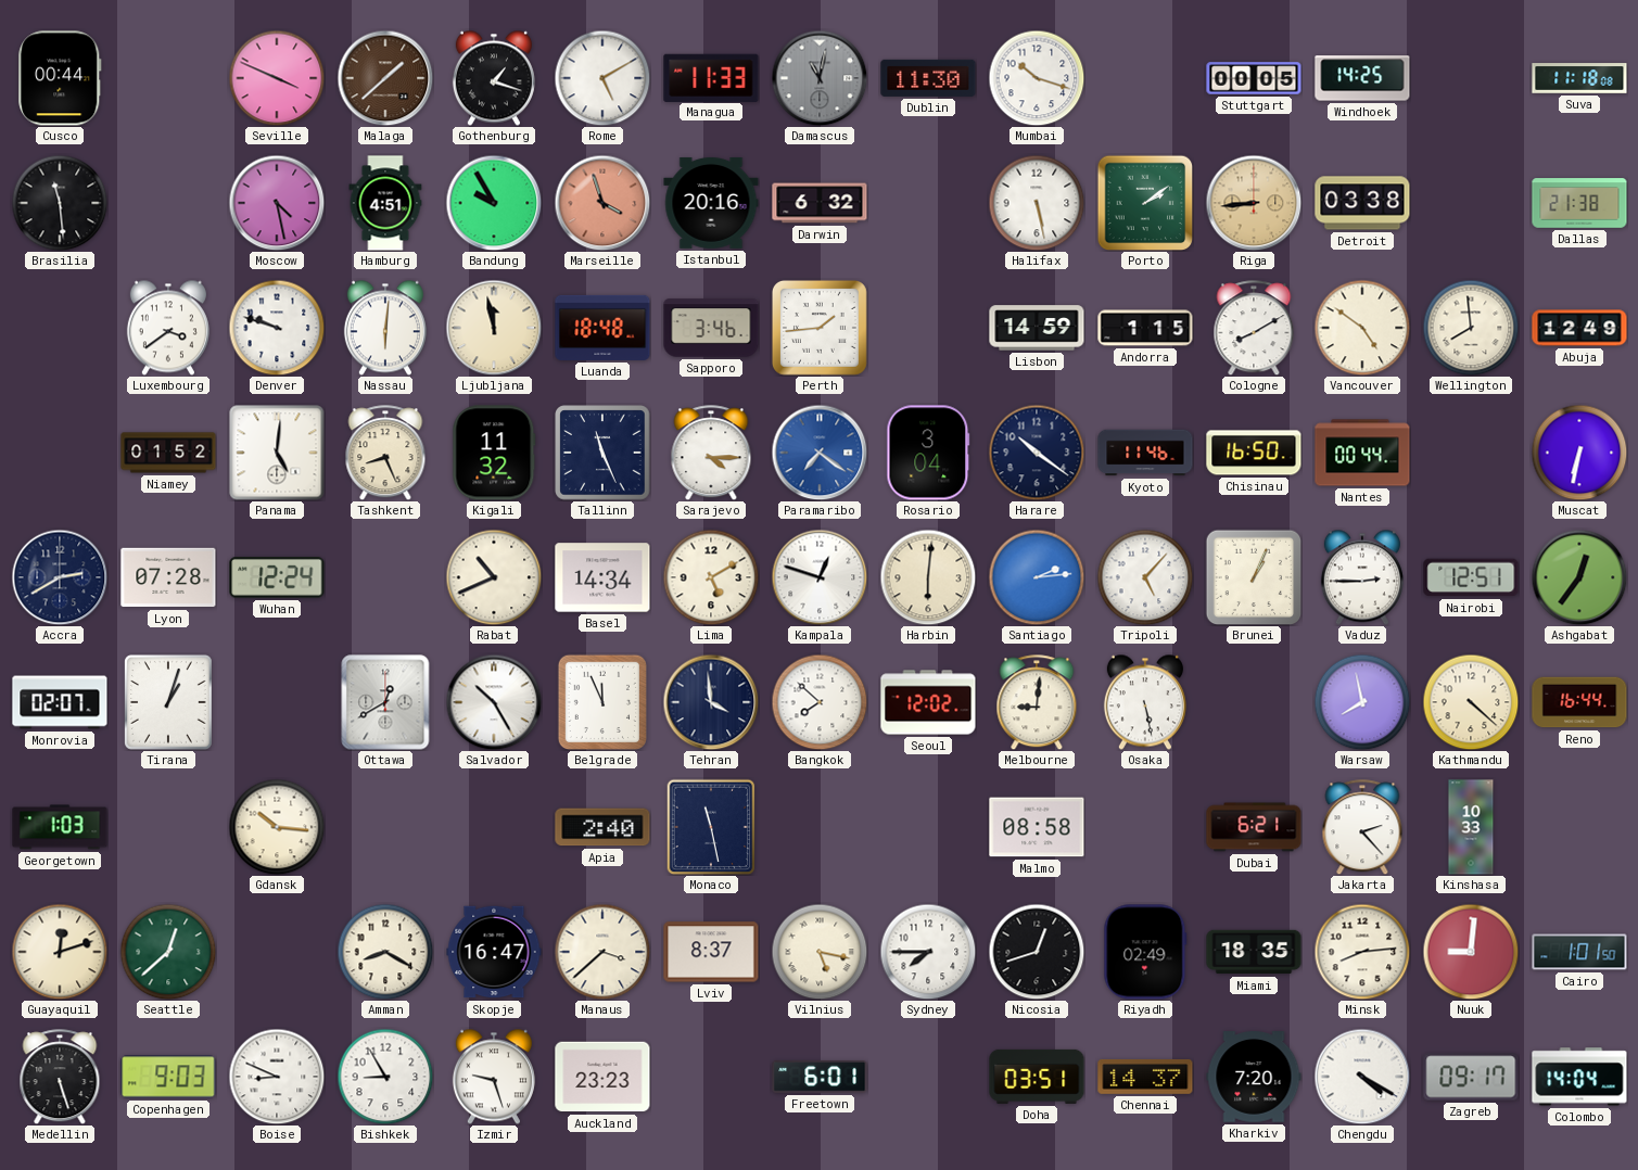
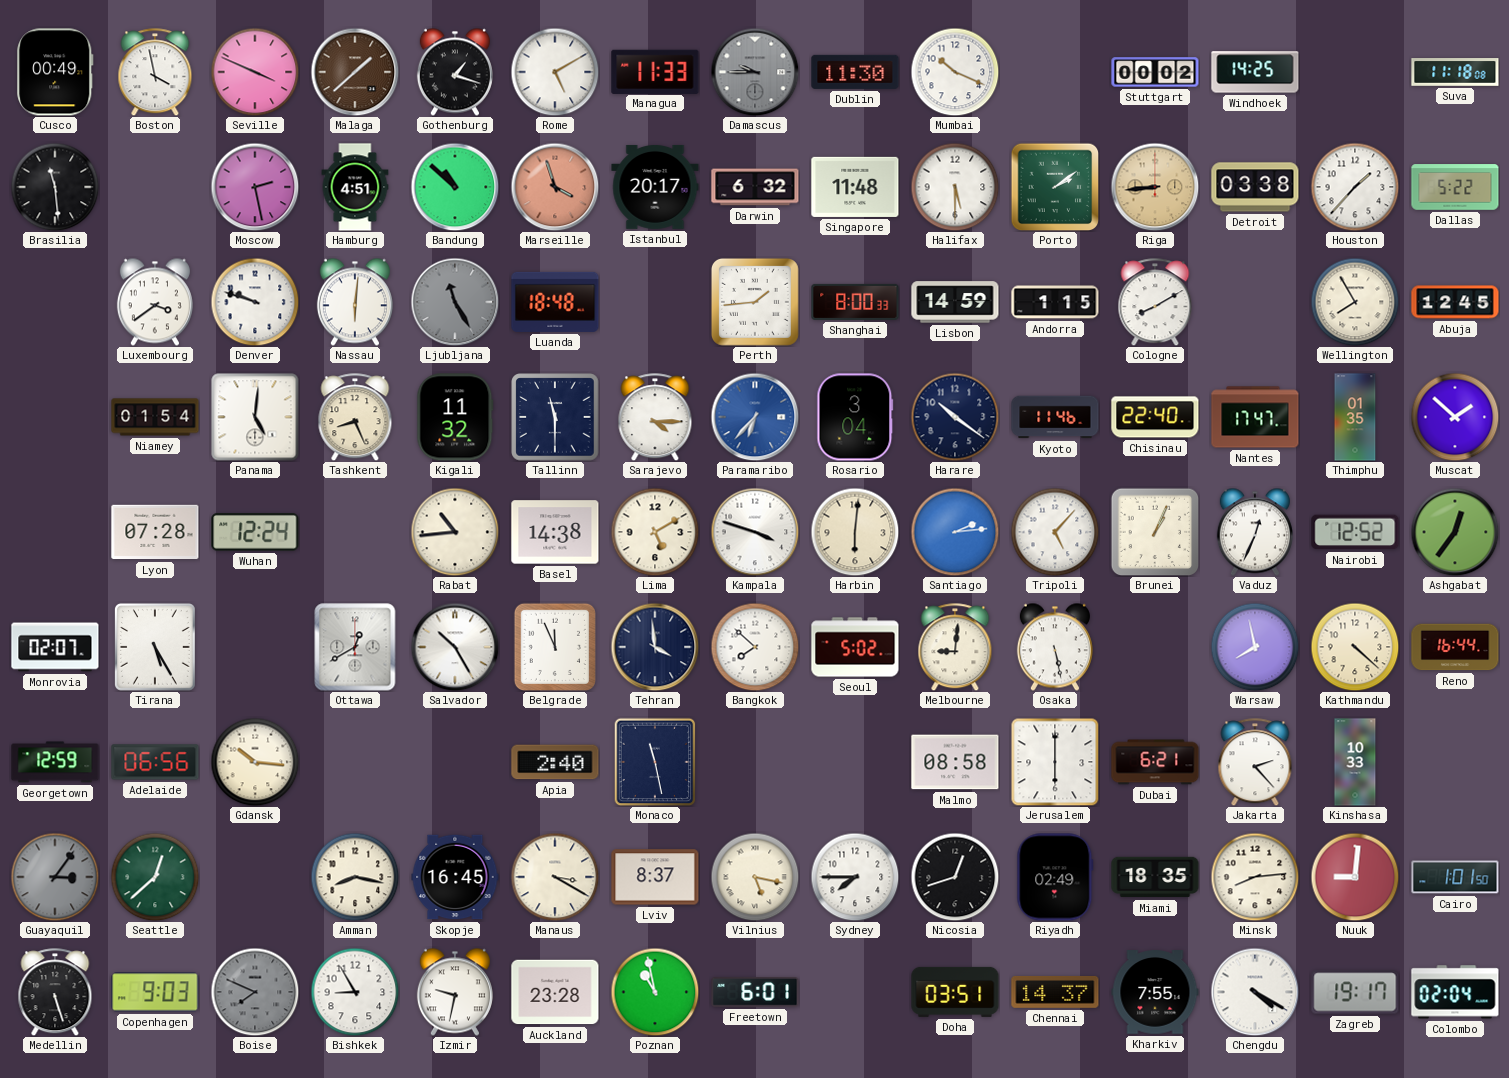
Cusco: 00:44 -> 00:49
Boston: none -> 3:58
Damascus: 11:02 -> 9:45
Mumbai: 10:18 -> 10:19
Stuttgart: 00:05 -> 00:02
Moscow: 4:28 -> 2:28
Bandung: 9:55 -> 10:52
Istanbul: 20:16 -> 20:17
Singapore: none -> 11:48
Halifax: 5:28 -> 5:30
Houston: none -> 1:37
Dallas: 21:38 -> 5:22
Ljubljana: 11:58 -> 11:25
Ljubljana dial: cream -> grey
Sapporo: 3:46 -> none
Shanghai: none -> 8:00
Vancouver: 4:51 -> none
Wellington: 7:59 -> 7:55
Abuja: 12:49 -> 12:45
Niamey: 01:52 -> 01:54
Tallinn: 11:26 -> 11:30
Paramaribo: 7:21 -> 6:37
Chisinau: 16:50 -> 22:40
Nantes: 00:44 -> 17:47
Thimphu: none -> 01:35
Muscat: 6:32 -> 1:52
Accra: 2:40 -> none
Rabat: 10:41 -> 10:44
Basel: 14:34 -> 14:38
Kampala: 12:48 -> 3:48
Vaduz: 2:45 -> 12:34
Nairobi: 12:51 -> 12:52
Tirana: 1:03 -> 5:25
Seoul: 12:02 -> 5:02
Georgetown: 1:03 -> 12:59
Adelaide: none -> 06:56
Jerusalem: none -> 6:00
Guayaquil: 12:12 -> 3:06
Guayaquil dial: cream -> grey
Amman: 8:20 -> 8:17
Skopje: 16:47 -> 16:45
Manaus: 3:38 -> 3:20
Boise: 8:49 -> 7:49
Boise dial: white -> grey
Izmir: 9:27 -> 9:32
Auckland: 23:23 -> 23:28
Poznan: none -> 10:58
Kharkiv: 7:20 -> 7:55
Zagreb: 09:17 -> 19:17
Colombo: 14:04 -> 02:04
